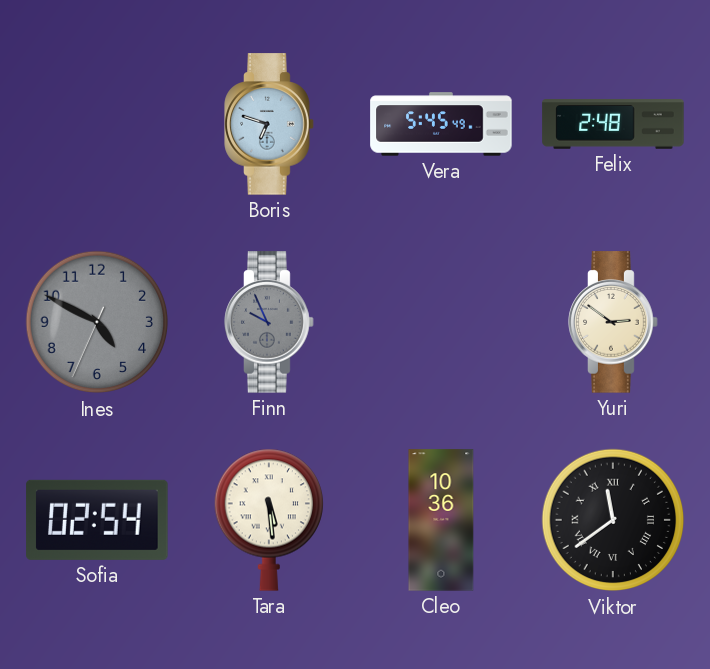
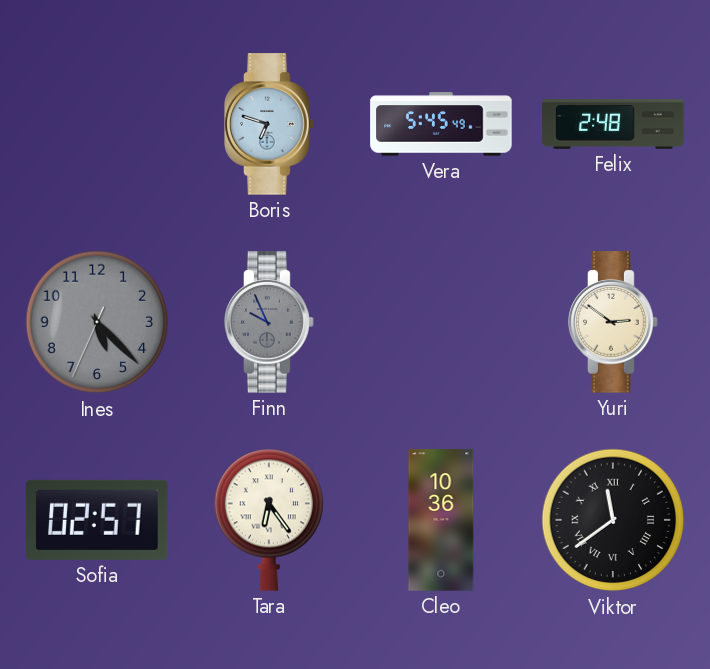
Ines: 4:49 -> 5:22
Sofia: 02:54 -> 02:57
Tara: 5:29 -> 6:24
